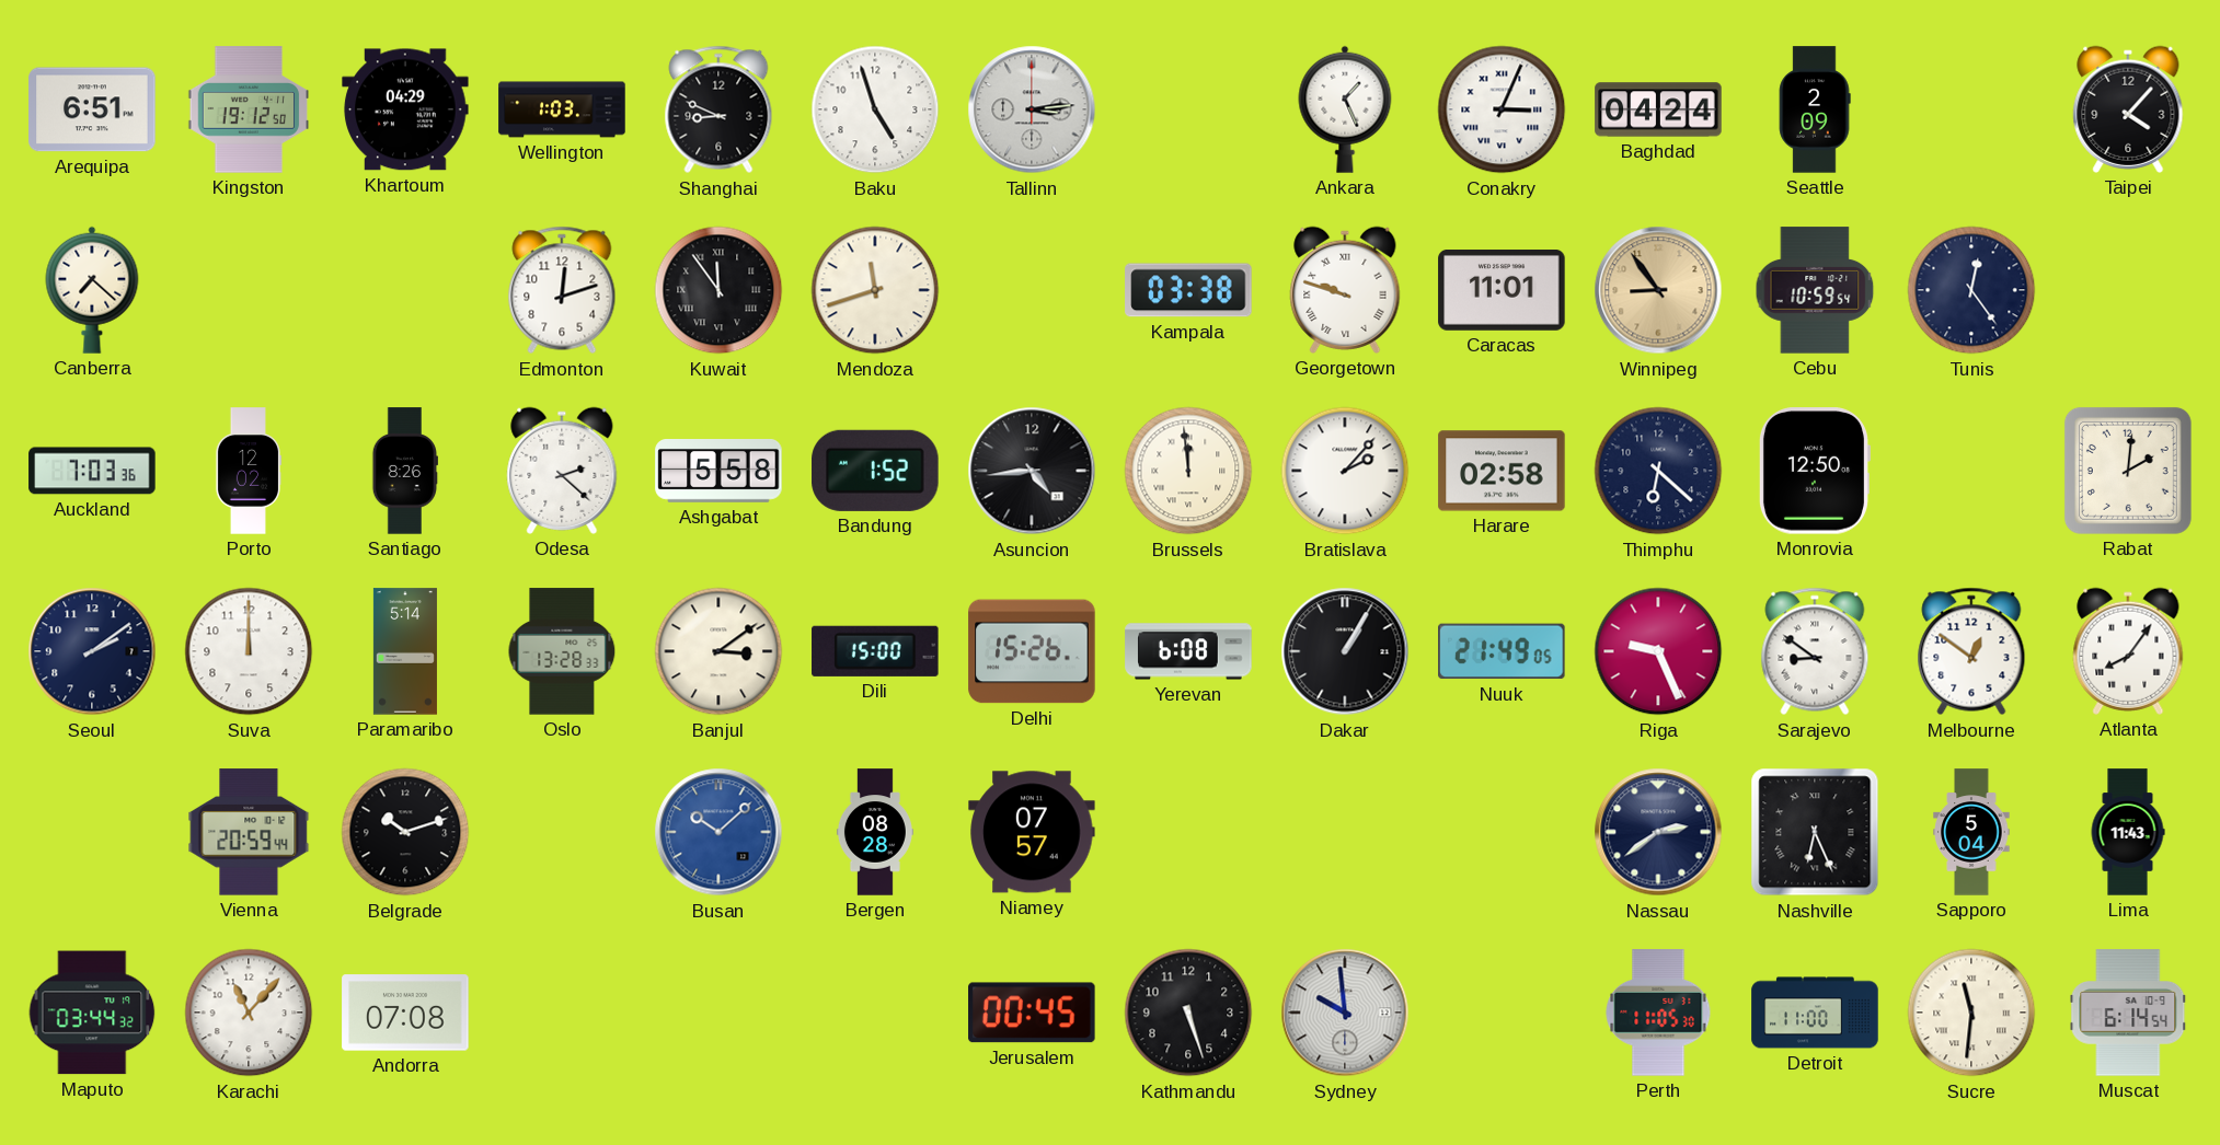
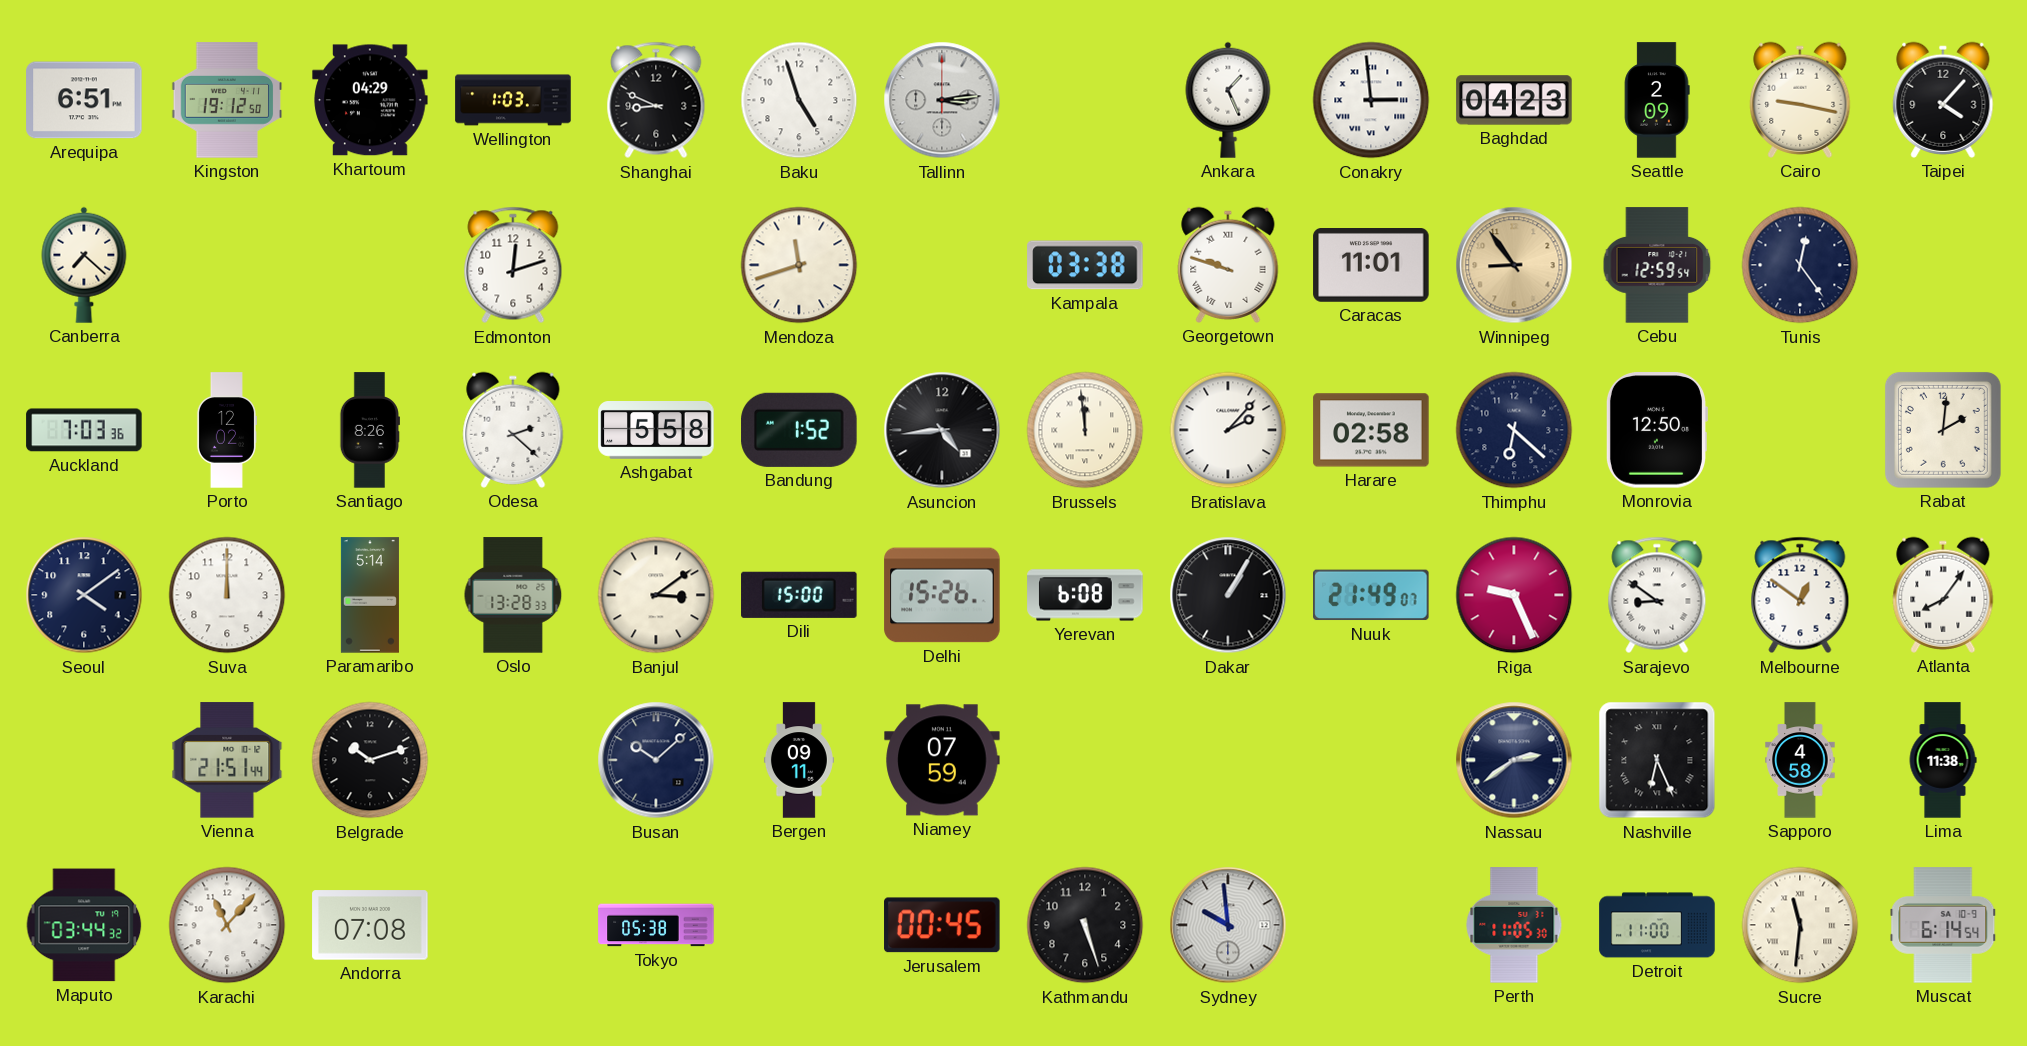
Conakry: 3:04 -> 2:59
Baghdad: 04:24 -> 04:23
Cairo: none -> 9:17
Kuwait: 11:54 -> none
Cebu: 10:59 -> 12:59
Seoul: 2:09 -> 4:09
Nuuk: 21:49:05 -> 21:49:07
Vienna: 20:59 -> 21:51
Busan dial: blue -> navy
Bergen: 08:28 -> 09:11
Niamey: 07:57 -> 07:59
Sapporo: 5:04 -> 4:58
Lima: 11:43 -> 11:38
Tokyo: none -> 05:38
